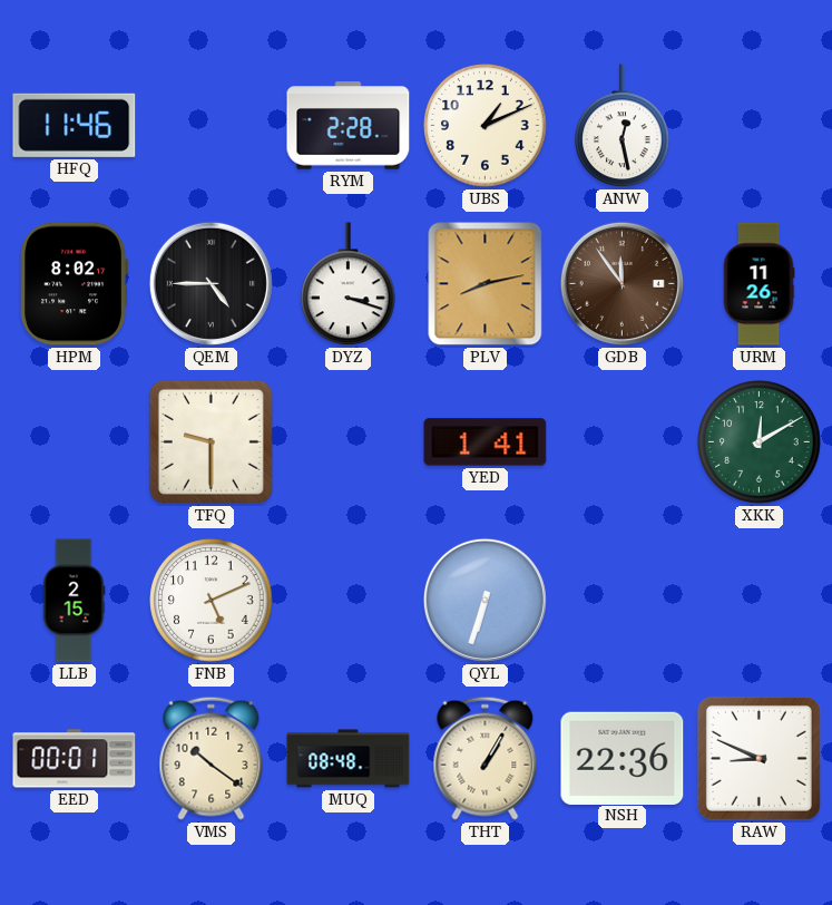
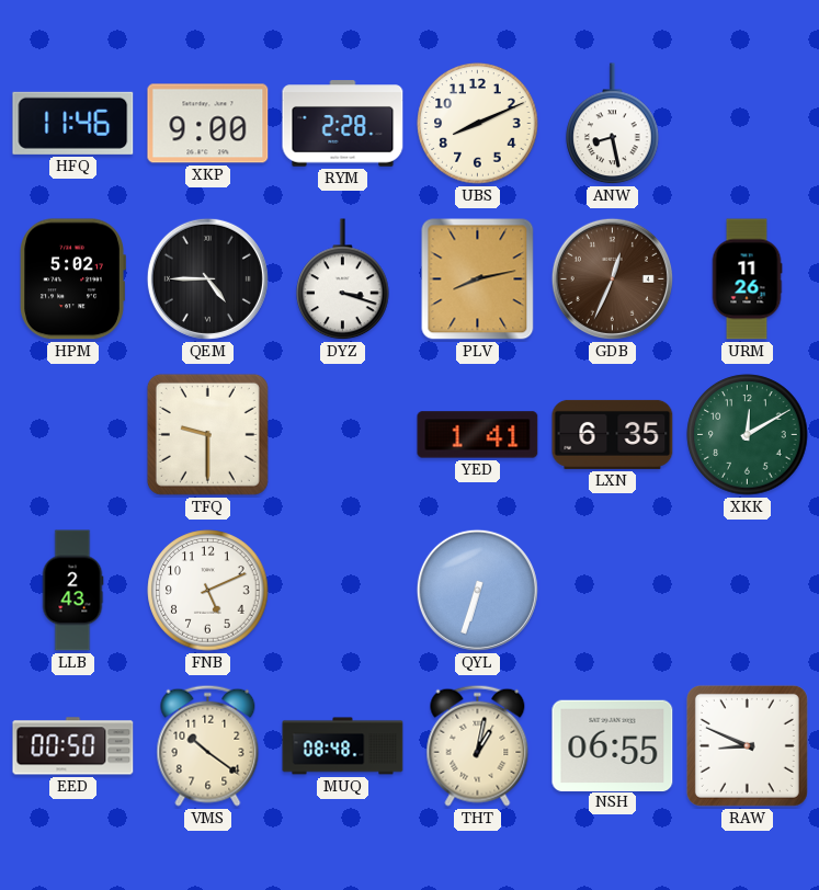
XKP: none -> 9:00
UBS: 1:11 -> 8:11
ANW: 12:28 -> 8:28
HPM: 8:02 -> 5:02
GDB: 11:54 -> 12:34
LXN: none -> 6:35
LLB: 2:15 -> 2:43
EED: 00:01 -> 00:50
THT: 1:05 -> 1:02
NSH: 22:36 -> 06:55
